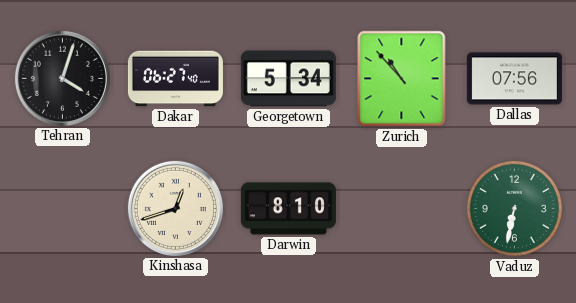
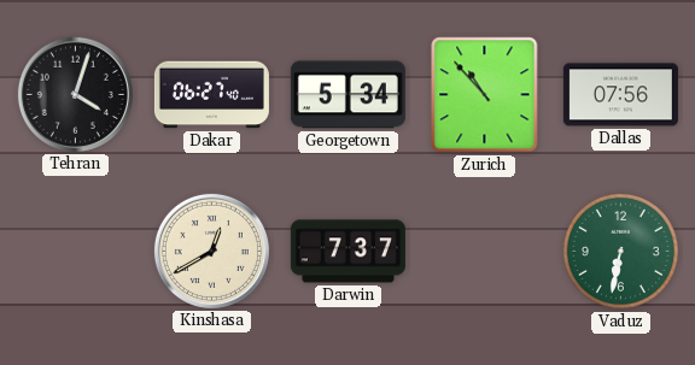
Kinshasa: 12:42 -> 12:40
Darwin: 8:10 -> 7:37
